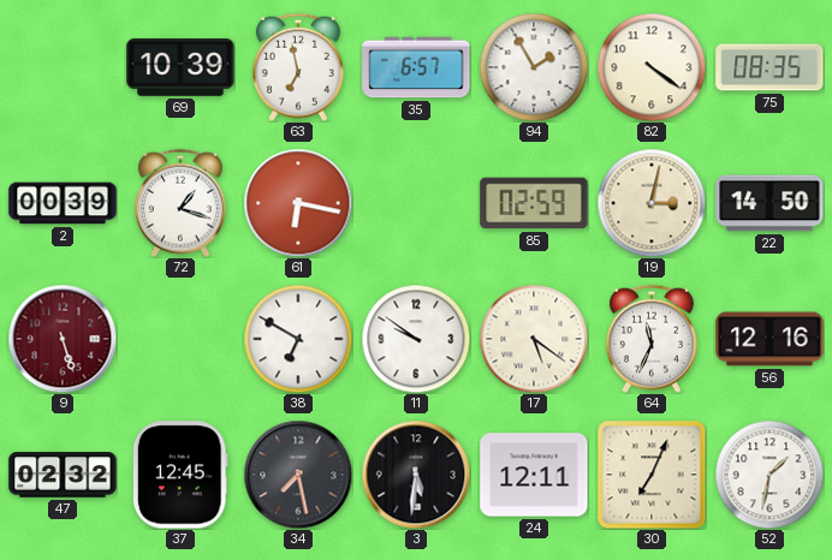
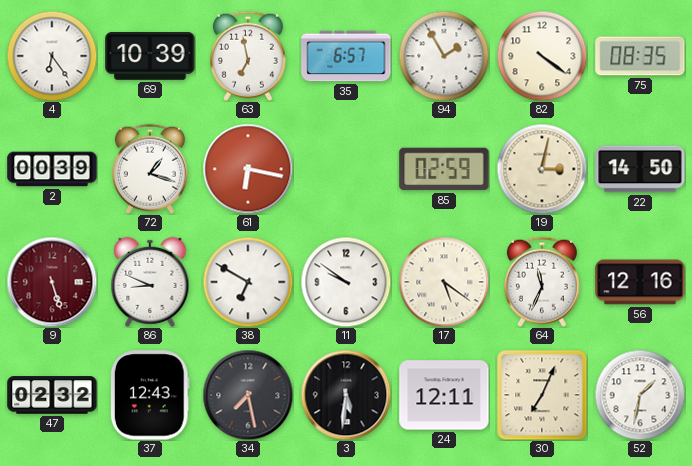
4: none -> 6:24
86: none -> 8:49
37: 12:45 -> 12:43
